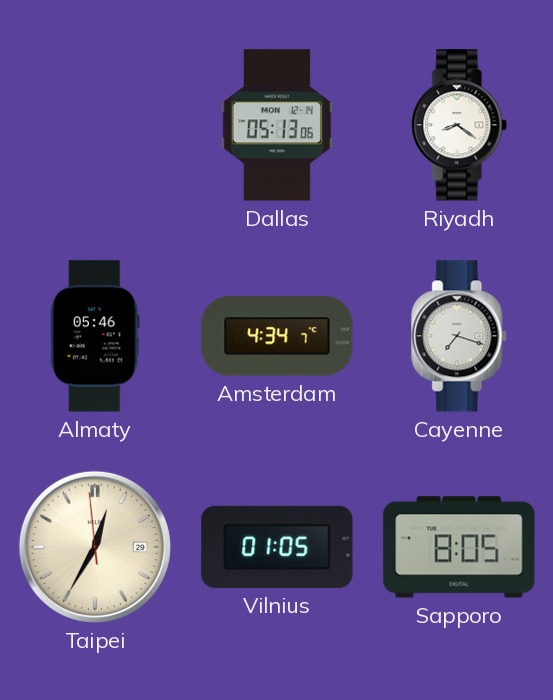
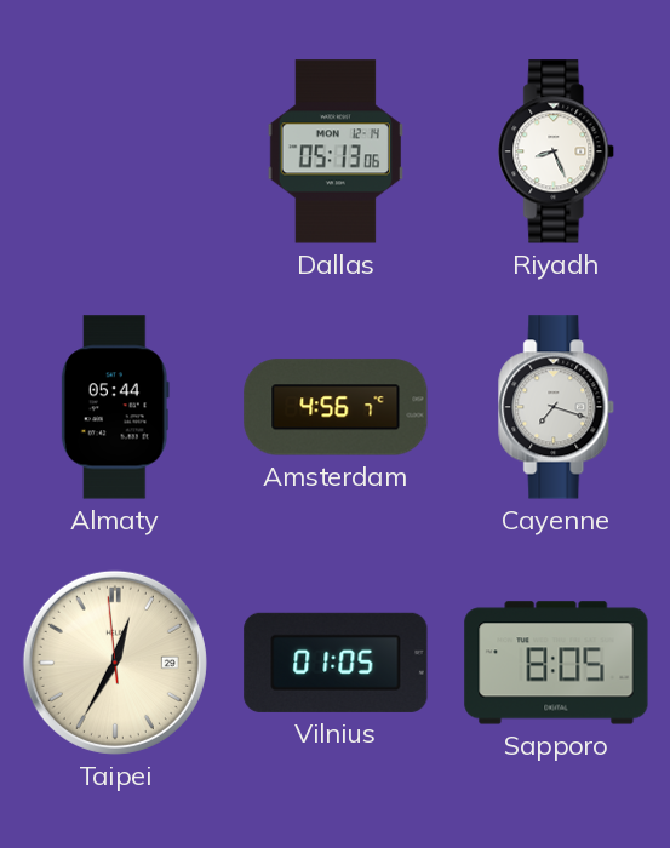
Riyadh: 8:21 -> 8:26
Almaty: 05:46 -> 05:44
Amsterdam: 4:34 -> 4:56
